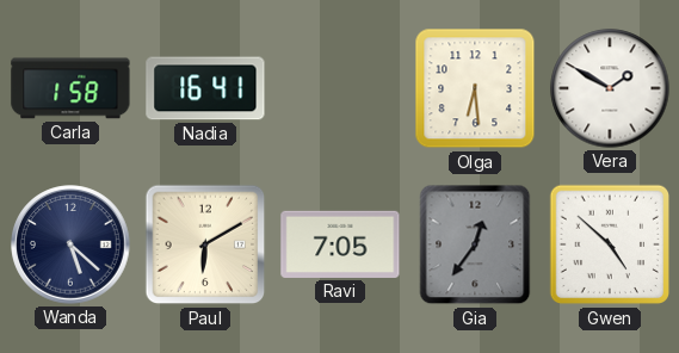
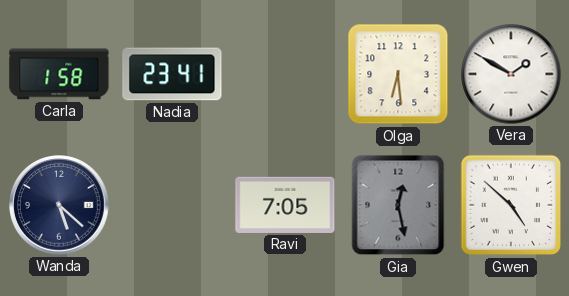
Nadia: 16:41 -> 23:41
Paul: 6:10 -> none
Gia: 12:36 -> 12:28
